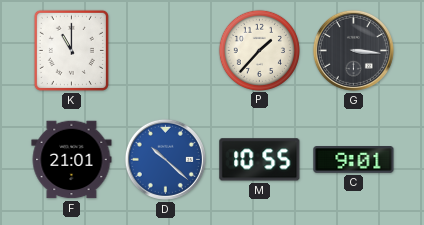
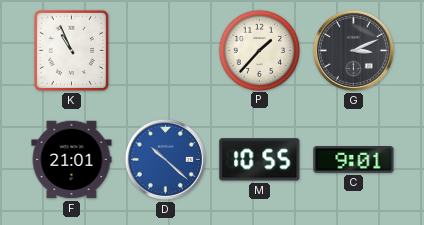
K: 11:00 -> 10:56
G: 3:16 -> 3:11
